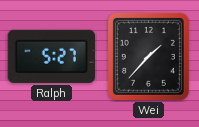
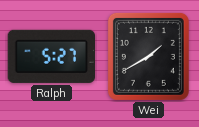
Wei: 1:37 -> 1:40
